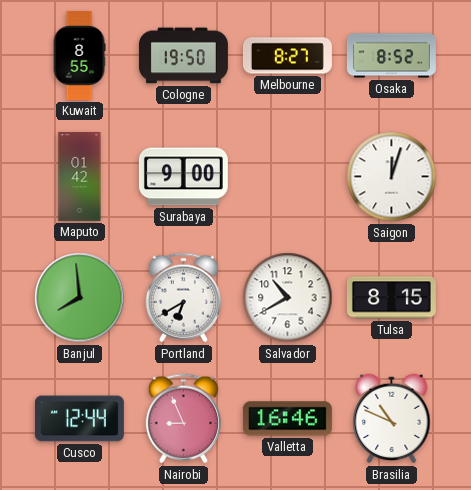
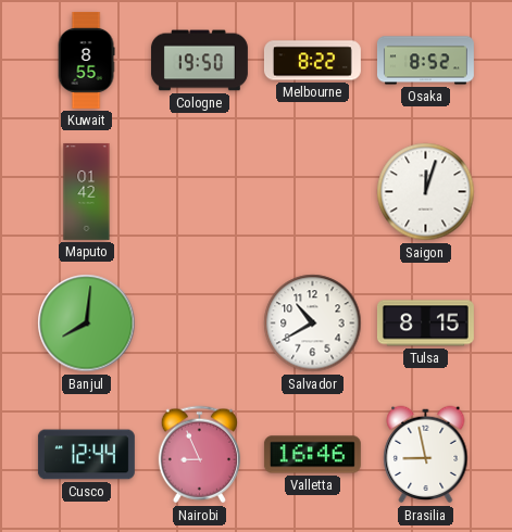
Melbourne: 8:27 -> 8:22
Surabaya: 9:00 -> none
Banjul: 7:59 -> 8:01
Portland: 6:40 -> none
Brasilia: 10:49 -> 8:58
